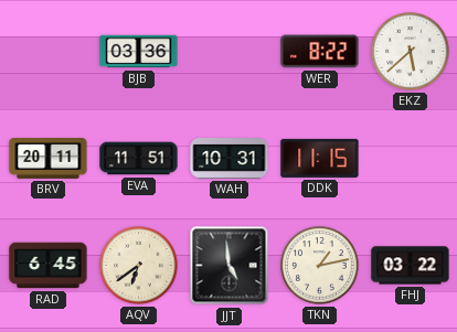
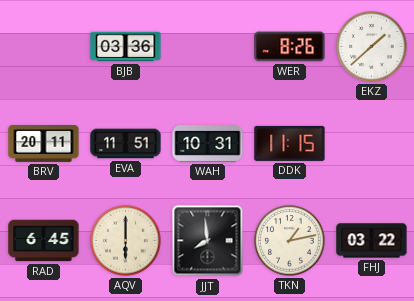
WER: 8:22 -> 8:26
EKZ: 5:38 -> 1:38
AQV: 6:39 -> 6:00
JJT: 4:59 -> 7:59
